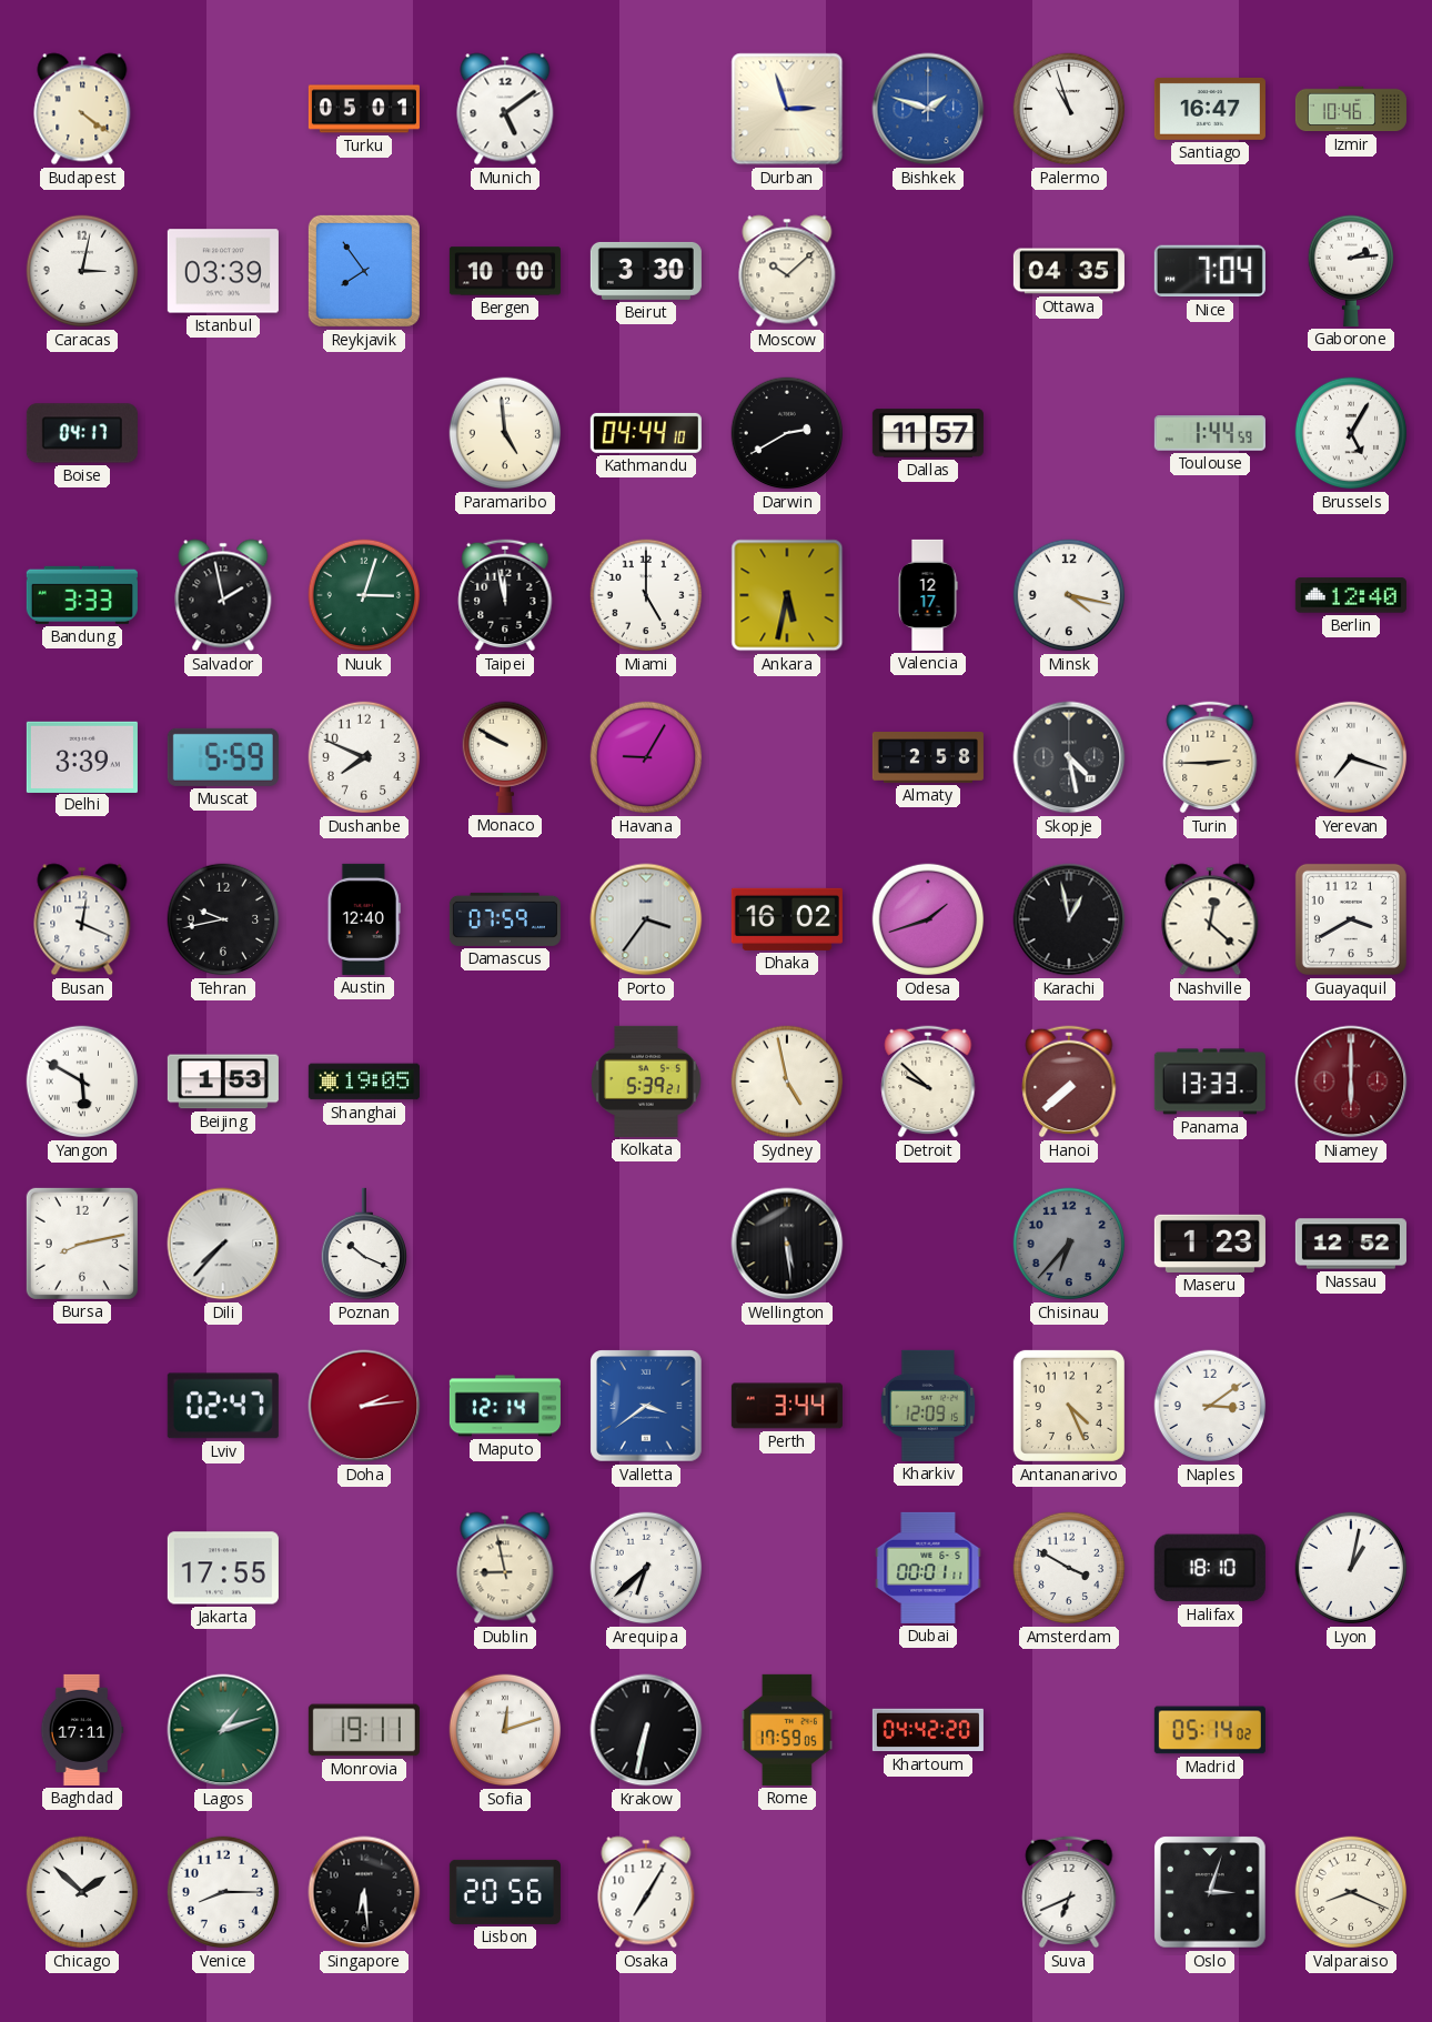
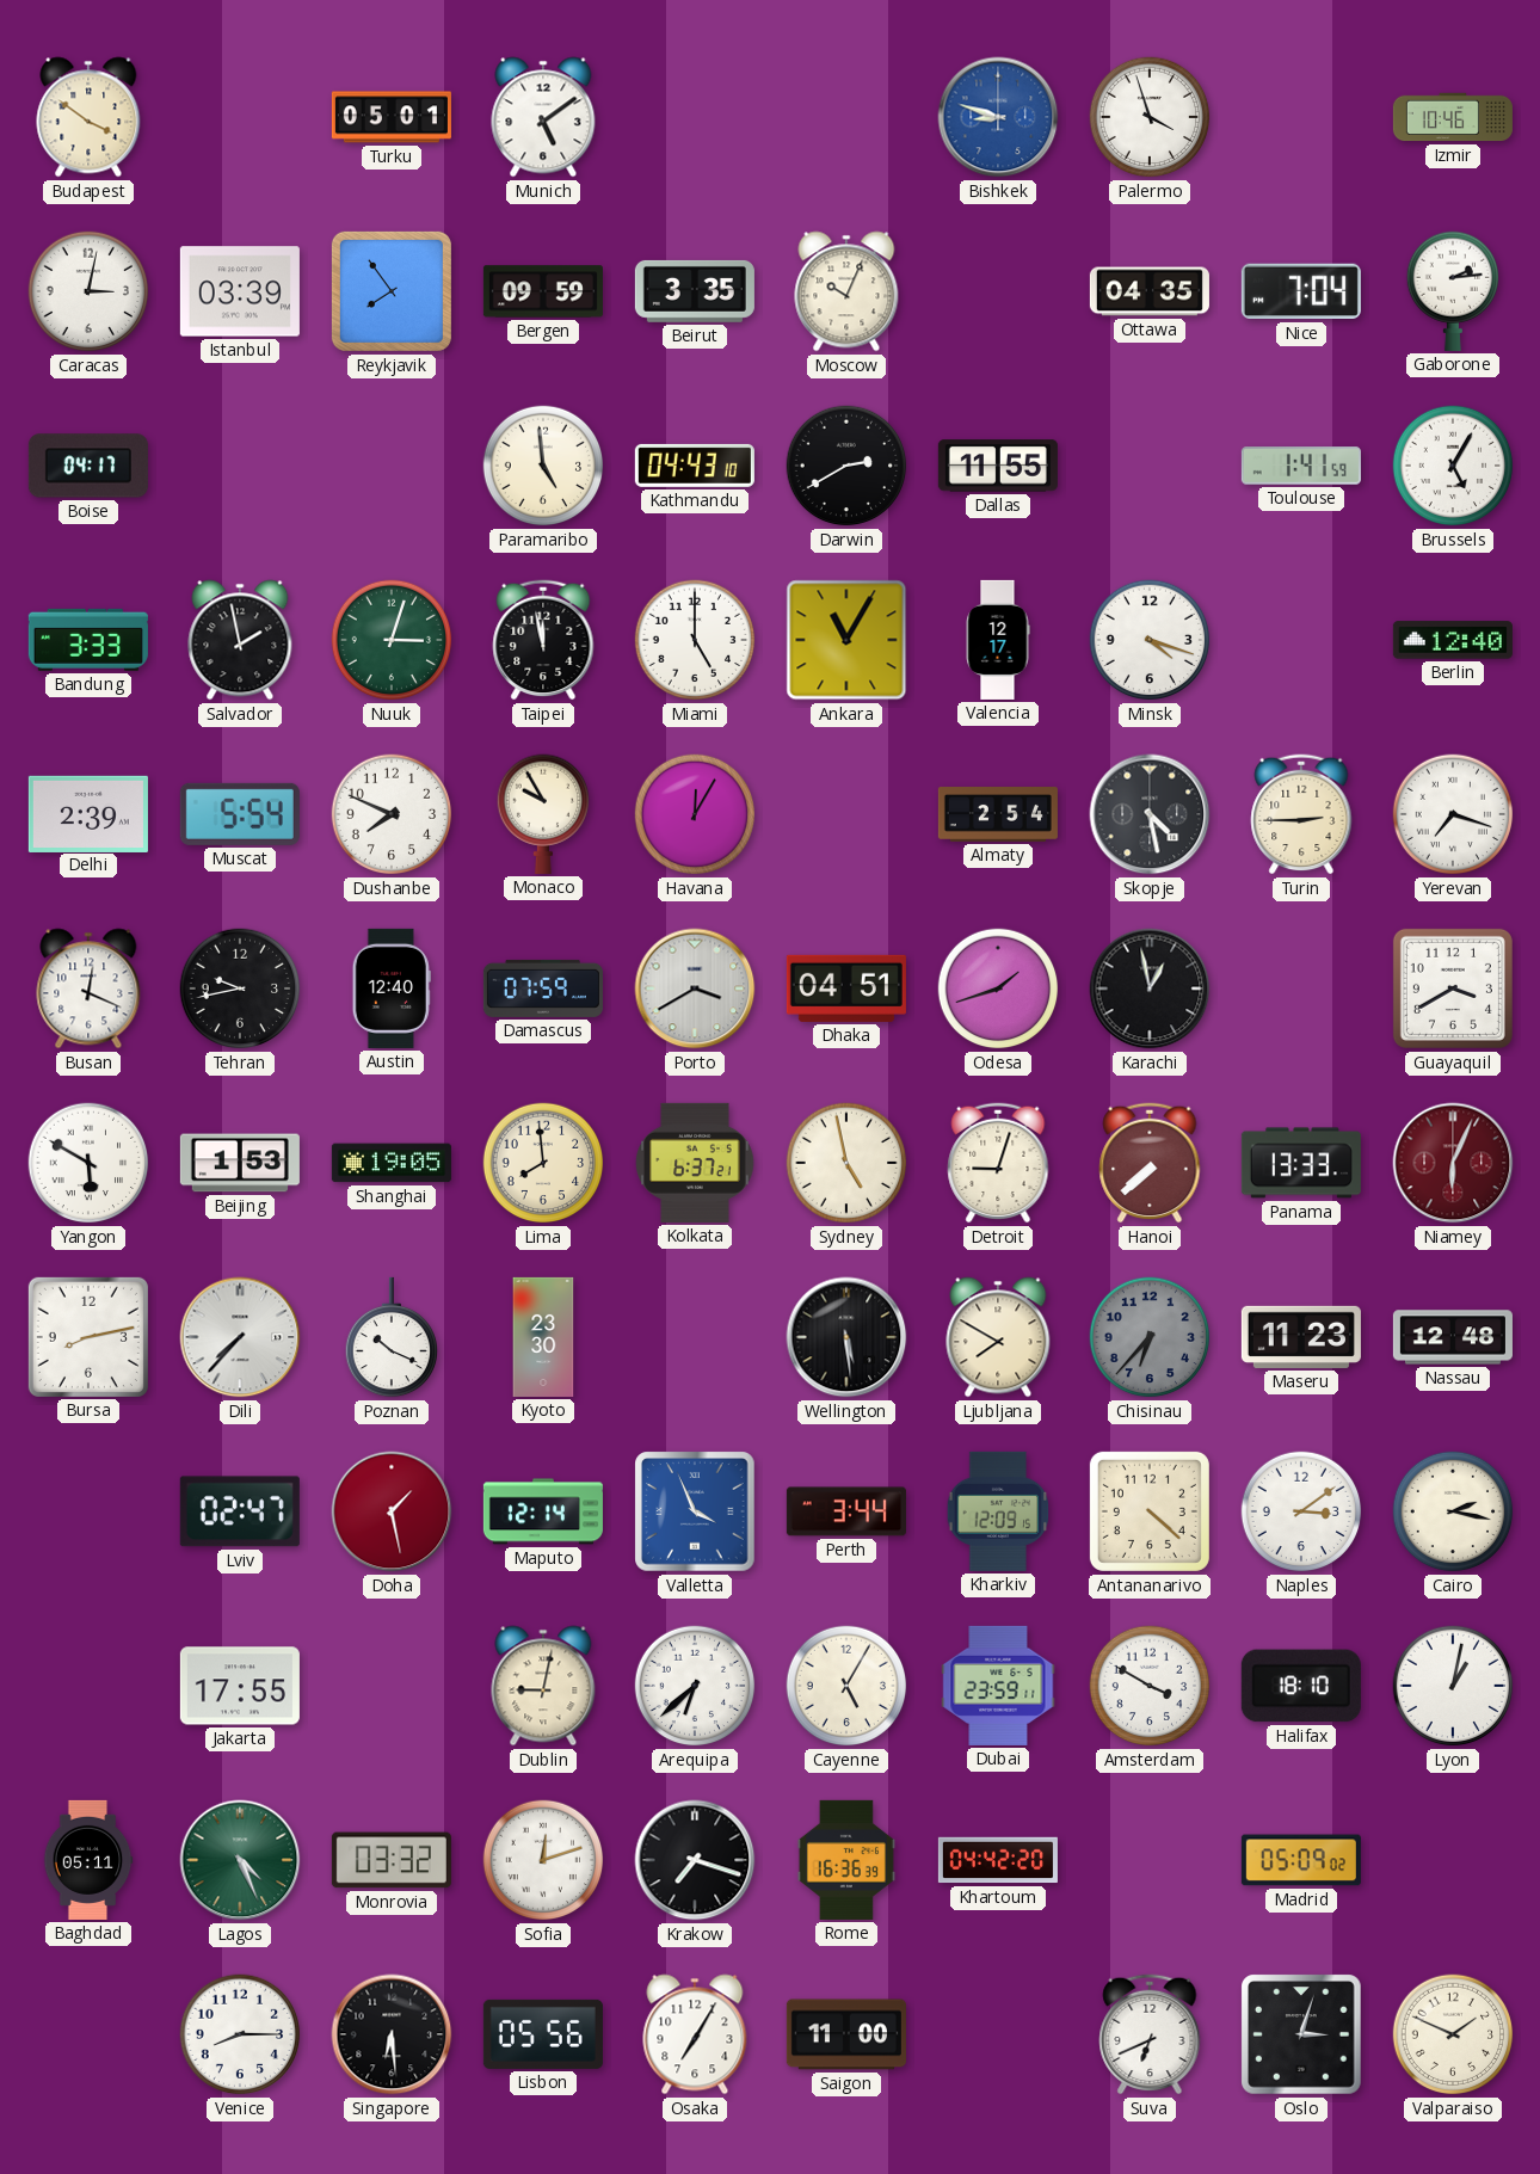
Budapest: 4:21 -> 3:51
Durban: 2:57 -> none
Bishkek: 1:48 -> 8:48
Palermo: 10:57 -> 3:57
Santiago: 16:47 -> none
Bergen: 10:00 -> 09:59
Beirut: 3:30 -> 3:35
Moscow: 10:08 -> 10:04
Kathmandu: 04:44 -> 04:43
Dallas: 11:57 -> 11:55
Toulouse: 1:44 -> 1:41
Ankara: 5:32 -> 11:05
Minsk: 4:17 -> 4:18
Delhi: 3:39 -> 2:39
Muscat: 5:59 -> 5:54
Monaco: 9:50 -> 9:55
Havana: 9:05 -> 12:05
Almaty: 2:58 -> 2:54
Porto: 3:36 -> 3:40
Dhaka: 16:02 -> 04:51
Nashville: 12:22 -> none
Lima: none -> 7:59
Kolkata: 5:39 -> 6:37
Detroit: 9:52 -> 9:03
Niamey: 6:00 -> 6:04
Kyoto: none -> 23:30
Ljubljana: none -> 7:50
Maseru: 1:23 -> 11:23
Nassau: 12:52 -> 12:48
Doha: 2:14 -> 1:28
Valletta: 3:39 -> 3:56
Antananarivo: 4:26 -> 4:22
Cairo: none -> 2:17
Dublin: 8:58 -> 9:02
Cayenne: none -> 5:05
Dubai: 00:01 -> 23:59
Baghdad: 17:11 -> 05:11
Lagos: 1:12 -> 4:26
Monrovia: 19:11 -> 03:32
Krakow: 6:32 -> 7:18
Rome: 17:59 -> 16:36
Madrid: 05:14 -> 05:09
Chicago: 1:52 -> none
Lisbon: 20:56 -> 05:56
Saigon: none -> 11:00
Valparaiso: 8:19 -> 1:49
